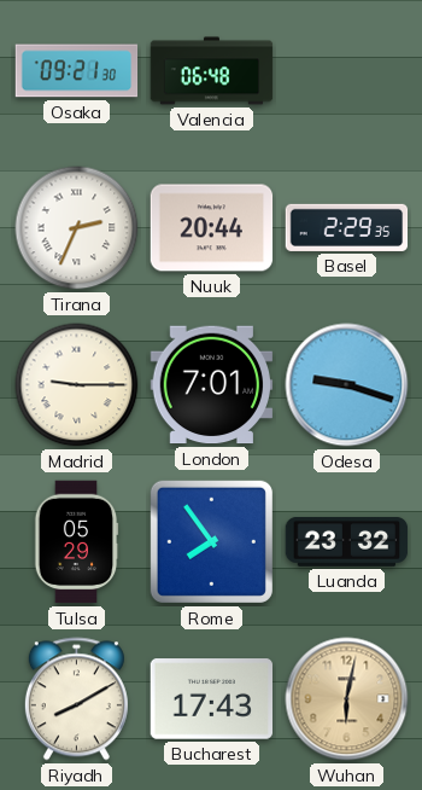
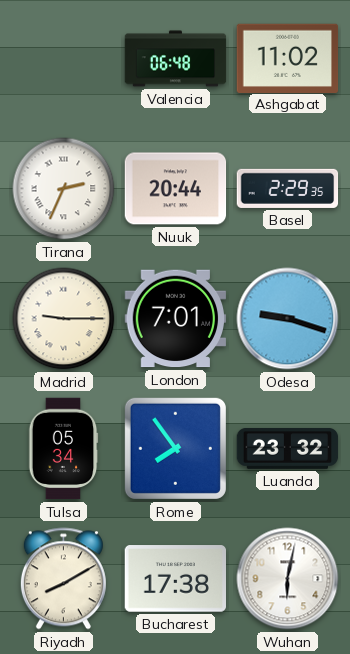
Osaka: 09:21 -> none
Ashgabat: none -> 11:02
Tulsa: 05:29 -> 05:34
Bucharest: 17:43 -> 17:38
Wuhan dial: champagne -> white
